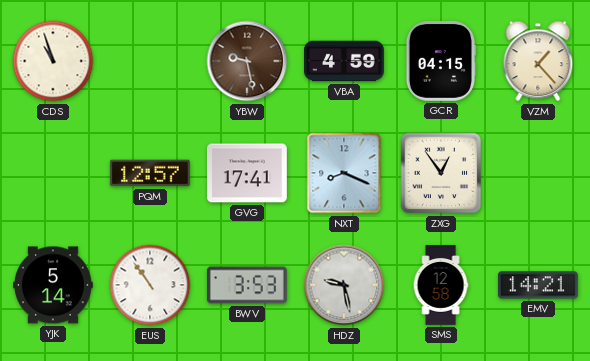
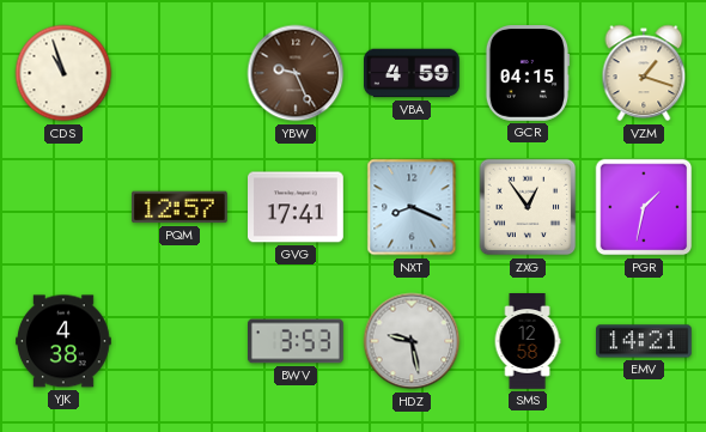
YBW: 9:28 -> 9:26
VZM: 1:23 -> 1:18
PGR: none -> 1:32
YJK: 5:14 -> 4:38
EUS: 10:54 -> none
